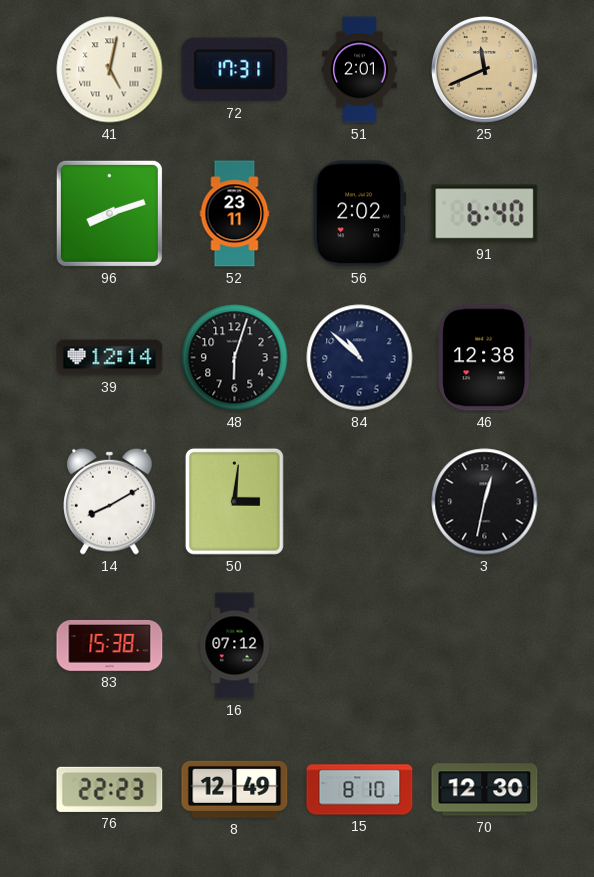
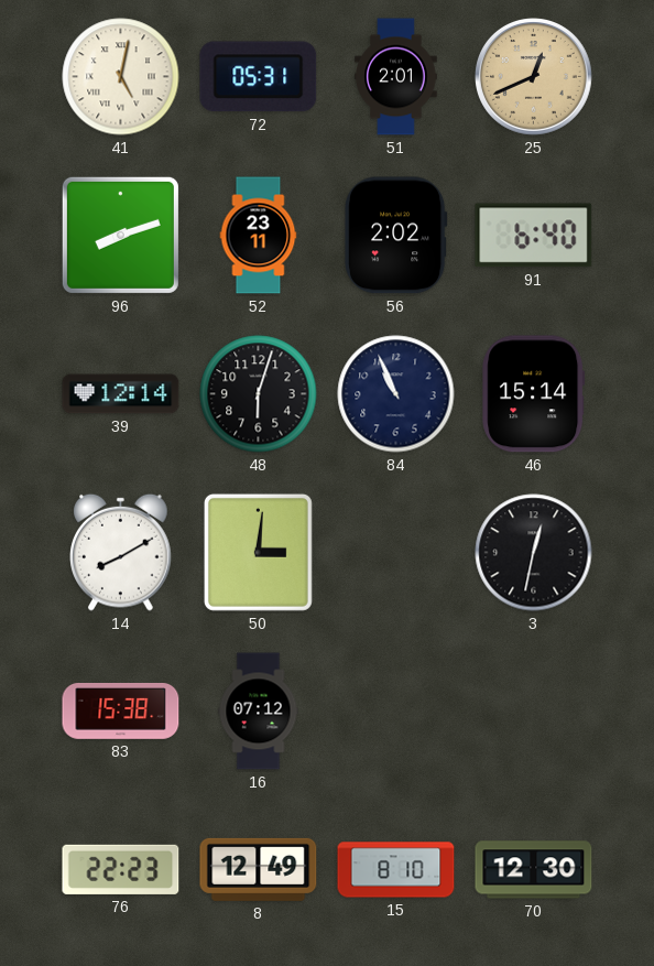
72: 17:31 -> 05:31
25: 11:41 -> 12:41
84: 10:52 -> 10:56
46: 12:38 -> 15:14
